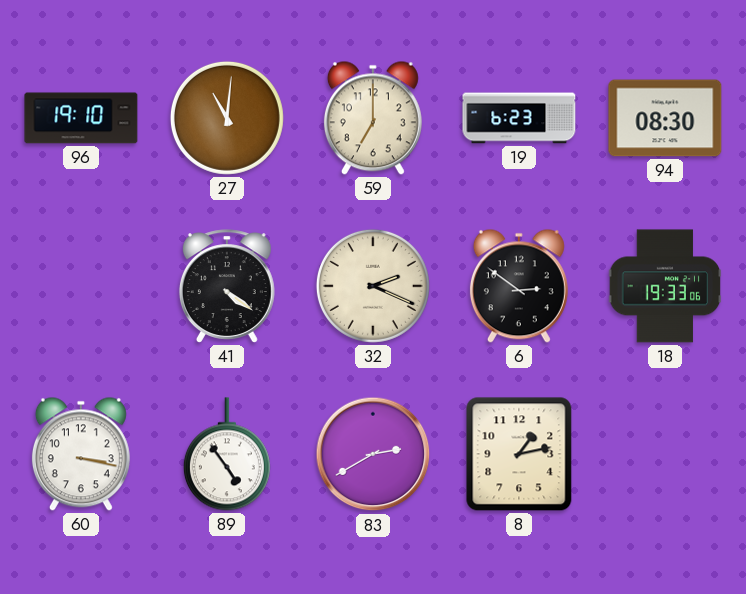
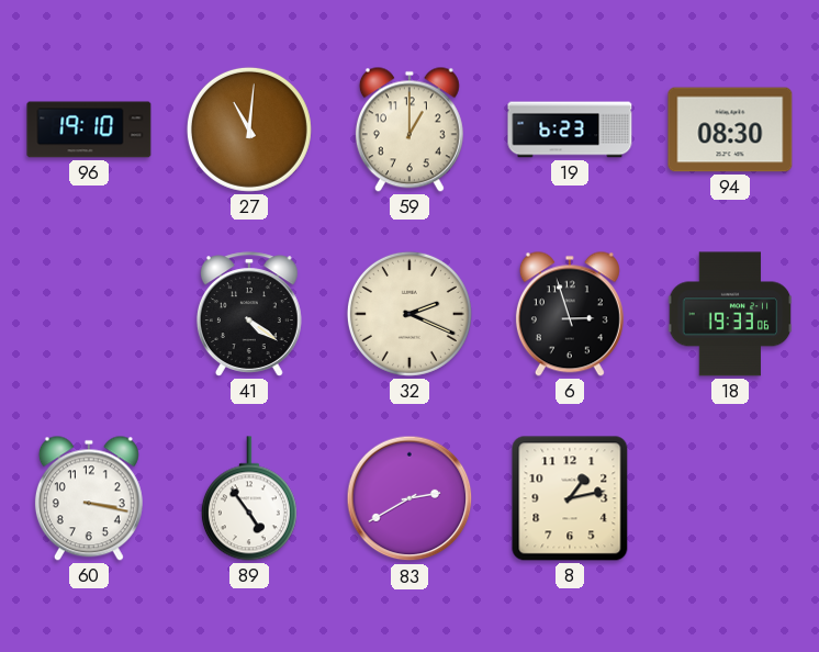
59: 7:00 -> 1:00
6: 2:51 -> 2:57
